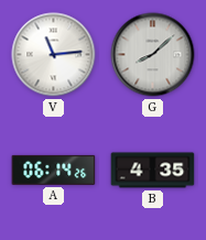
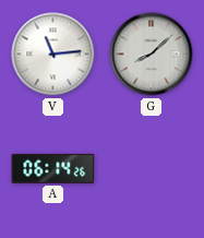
B: 4:35 -> none
